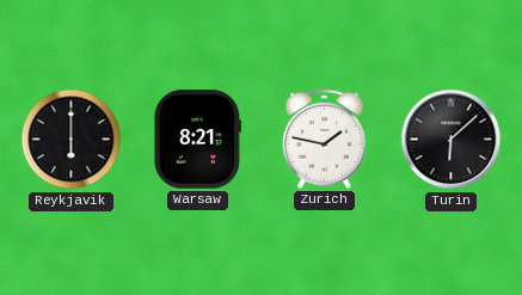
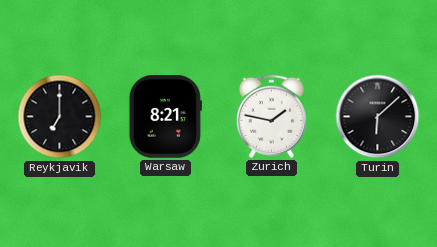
Reykjavik: 6:00 -> 7:00
